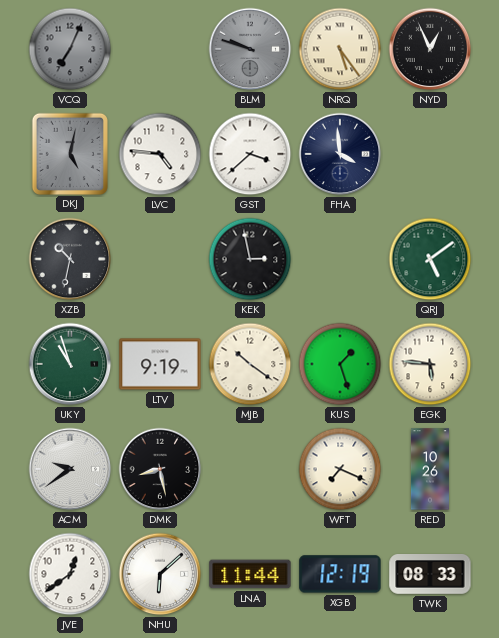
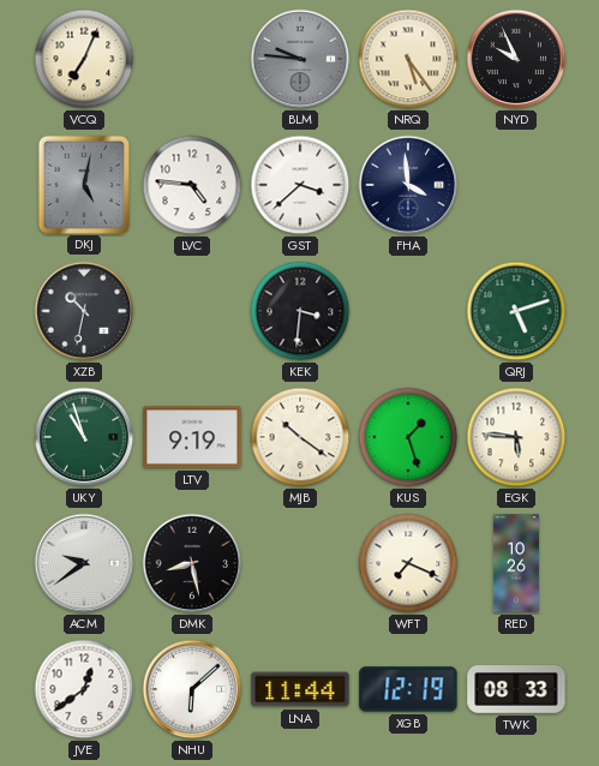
VCQ dial: grey -> cream
BLM: 9:48 -> 9:46
NYD: 12:56 -> 9:56
KEK: 2:58 -> 3:31
QRJ: 5:09 -> 5:12
